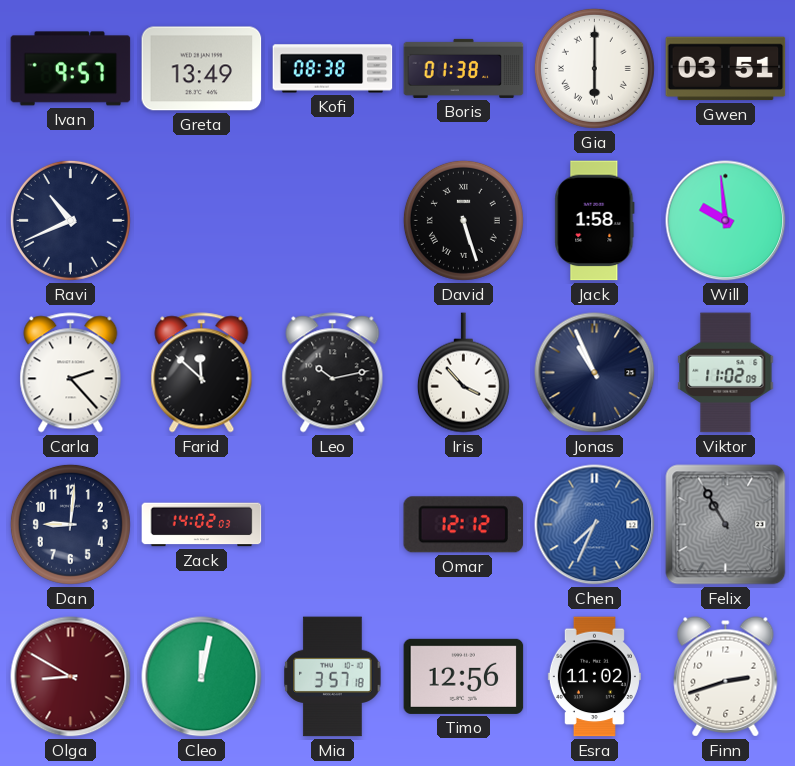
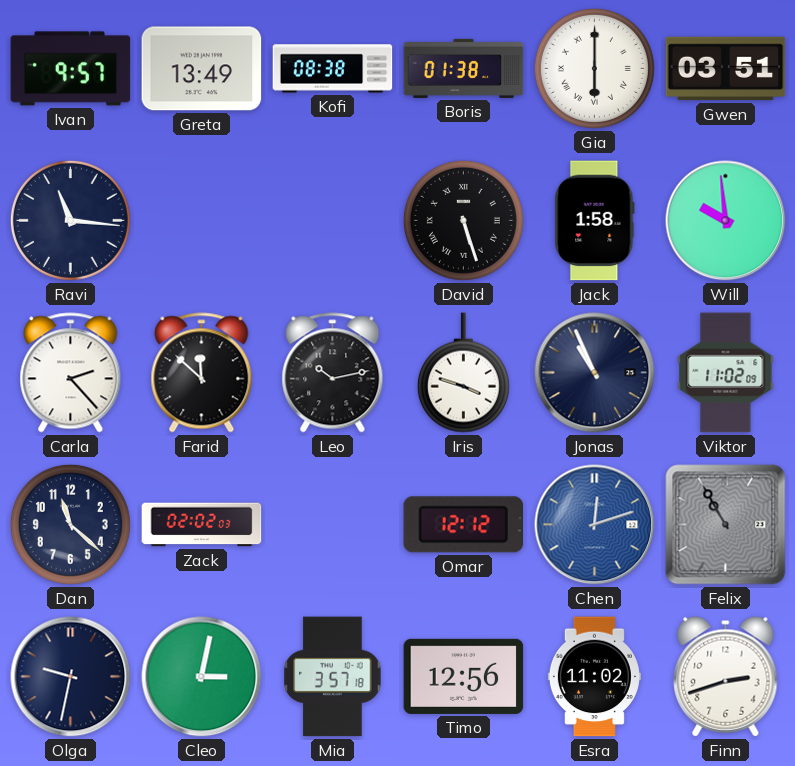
Ravi: 10:41 -> 11:16
Iris: 3:53 -> 3:48
Dan: 9:01 -> 11:22
Zack: 14:02 -> 02:02
Chen: 7:34 -> 12:12
Olga: 8:50 -> 9:32
Olga dial: burgundy -> navy
Cleo: 12:02 -> 3:02
